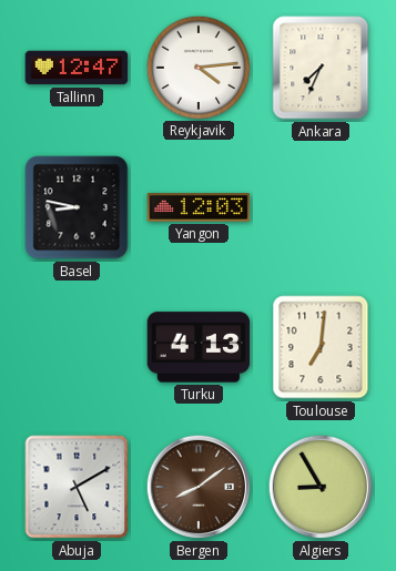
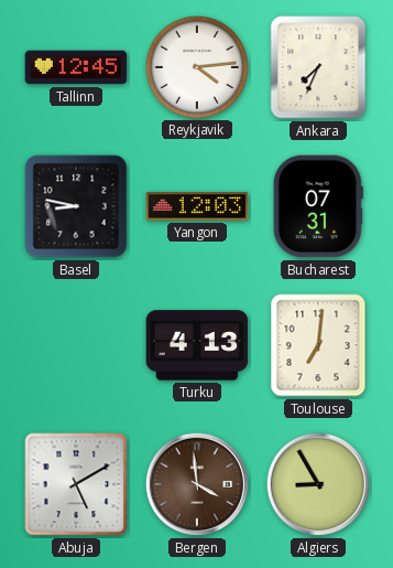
Tallinn: 12:47 -> 12:45
Bucharest: none -> 07:31
Bergen: 8:09 -> 3:59
